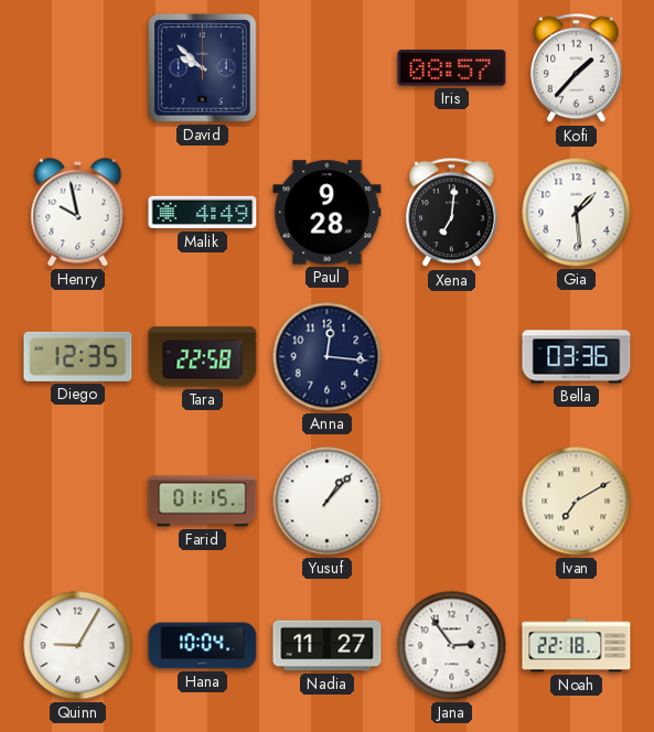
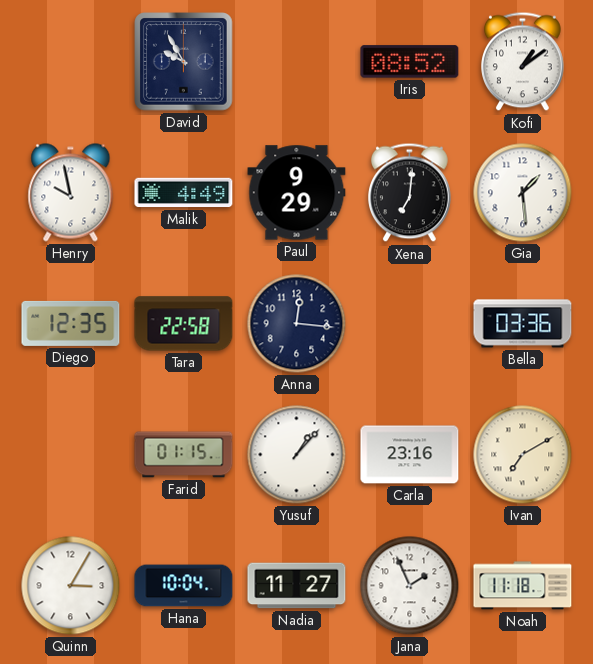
David: 9:52 -> 9:55
Iris: 08:57 -> 08:52
Kofi: 1:37 -> 1:09
Paul: 9:28 -> 9:29
Carla: none -> 23:16
Quinn: 9:05 -> 3:05
Jana: 2:54 -> 1:56
Noah: 22:18 -> 11:18
